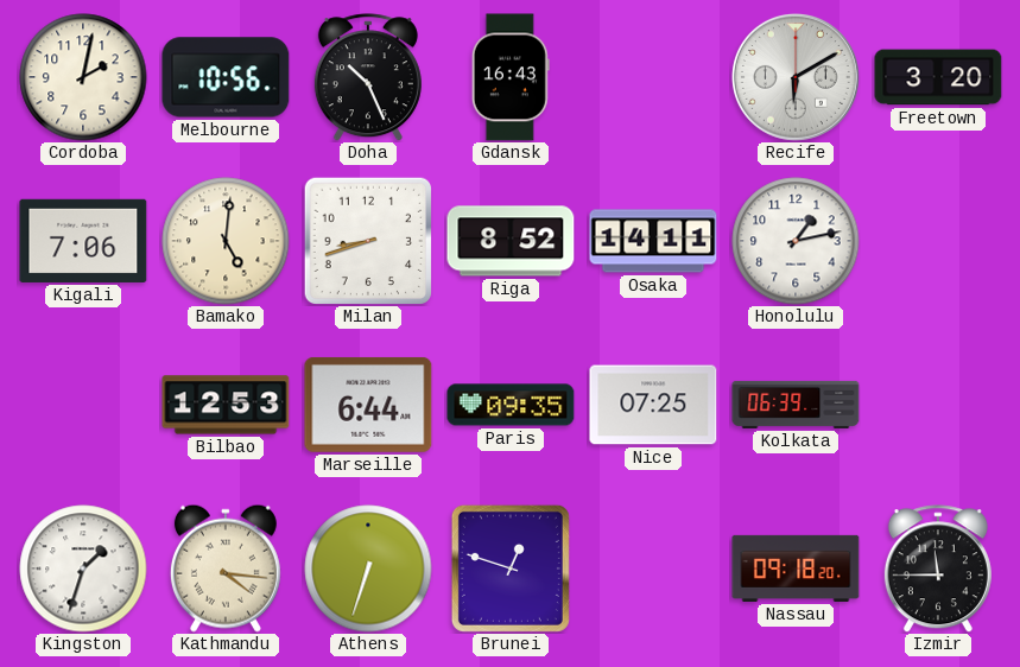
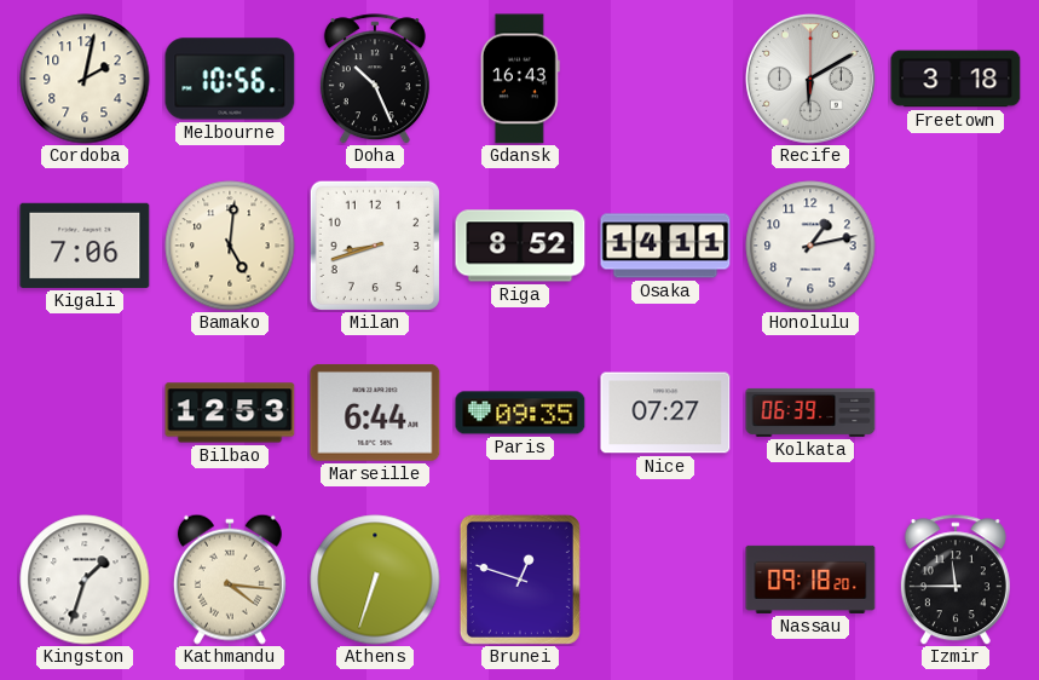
Freetown: 3:20 -> 3:18
Nice: 07:25 -> 07:27
